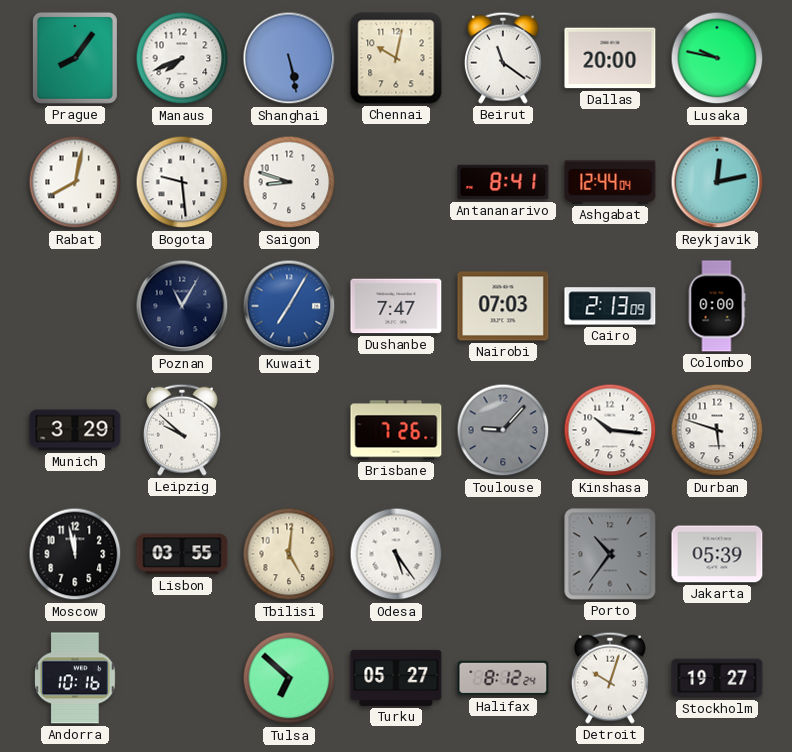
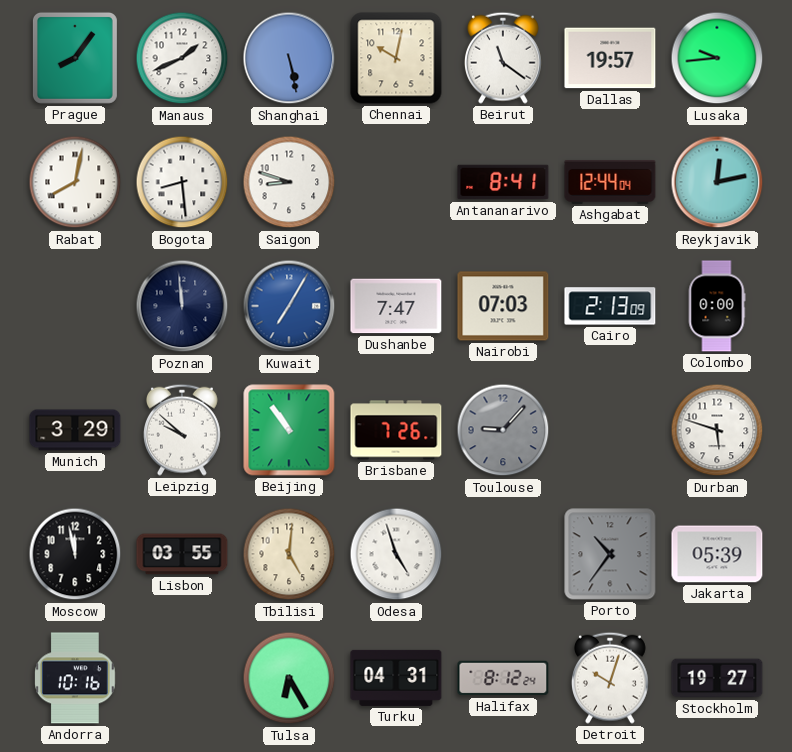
Manaus: 7:41 -> 1:41
Dallas: 20:00 -> 19:57
Lusaka: 9:47 -> 9:44
Bogota: 9:29 -> 8:29
Poznan: 11:05 -> 11:59
Beijing: none -> 10:54
Kinshasa: 10:16 -> none
Odesa: 5:24 -> 4:57
Tulsa: 6:52 -> 6:25
Turku: 05:27 -> 04:31
